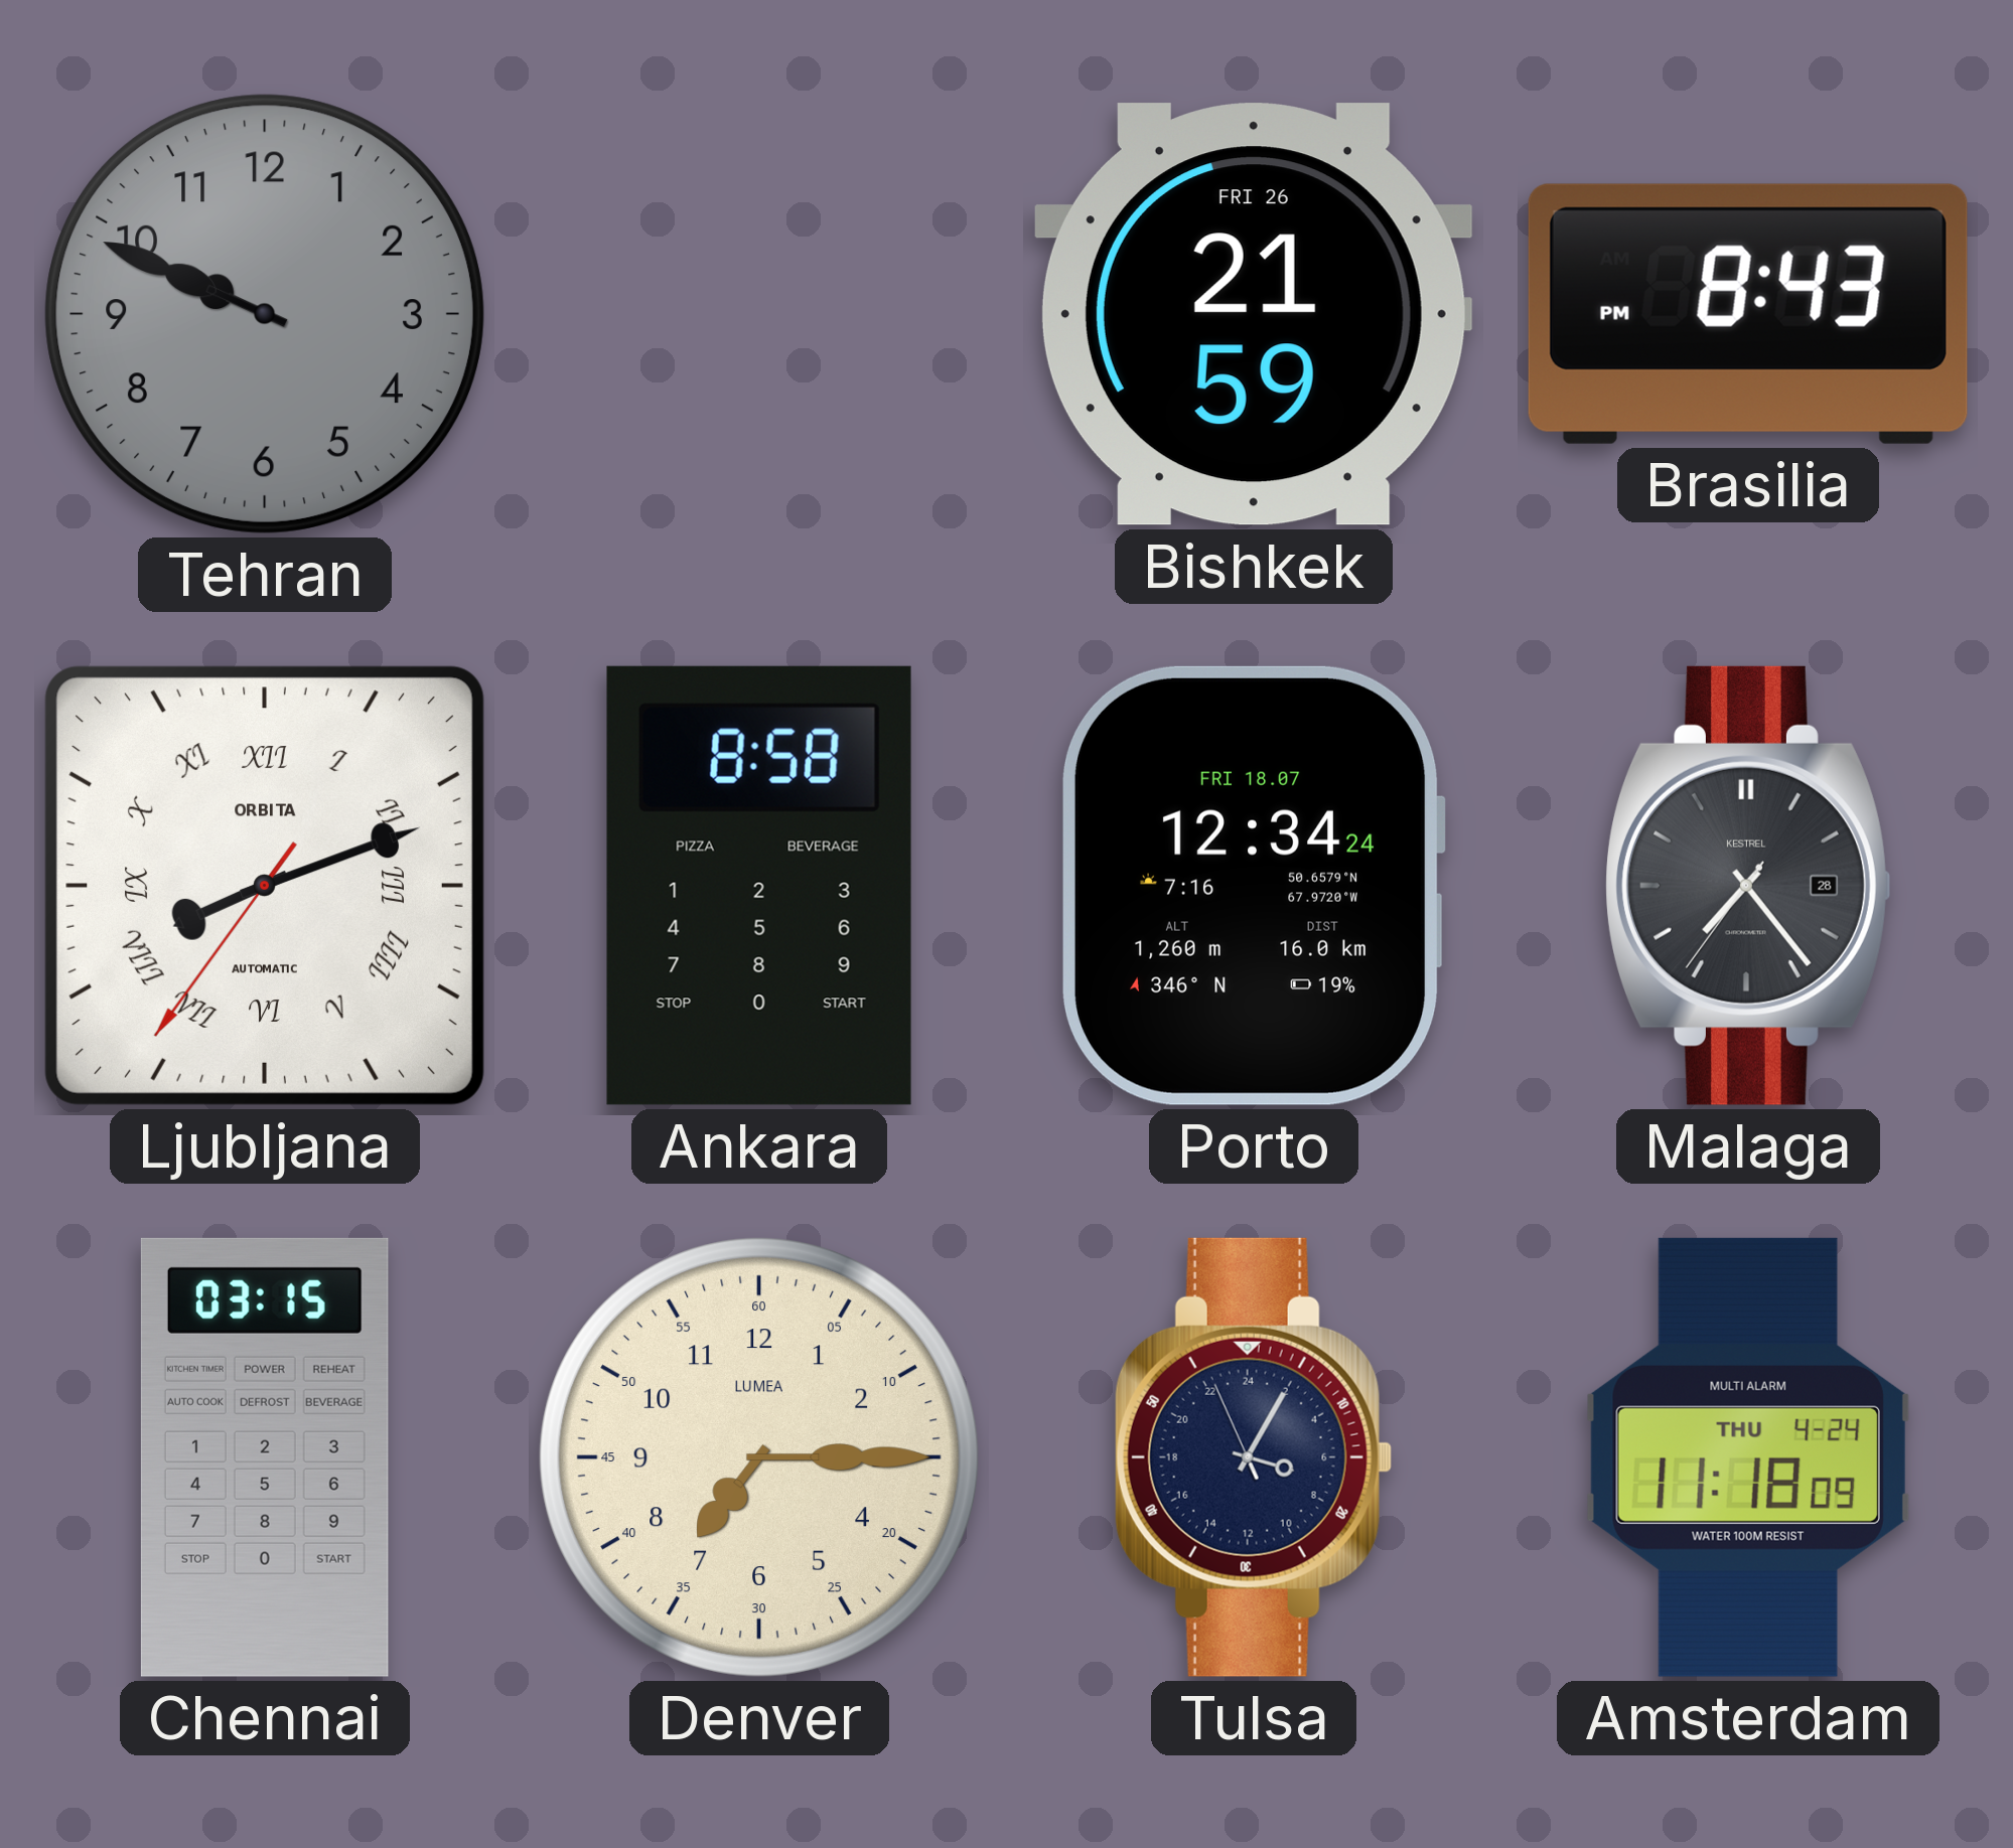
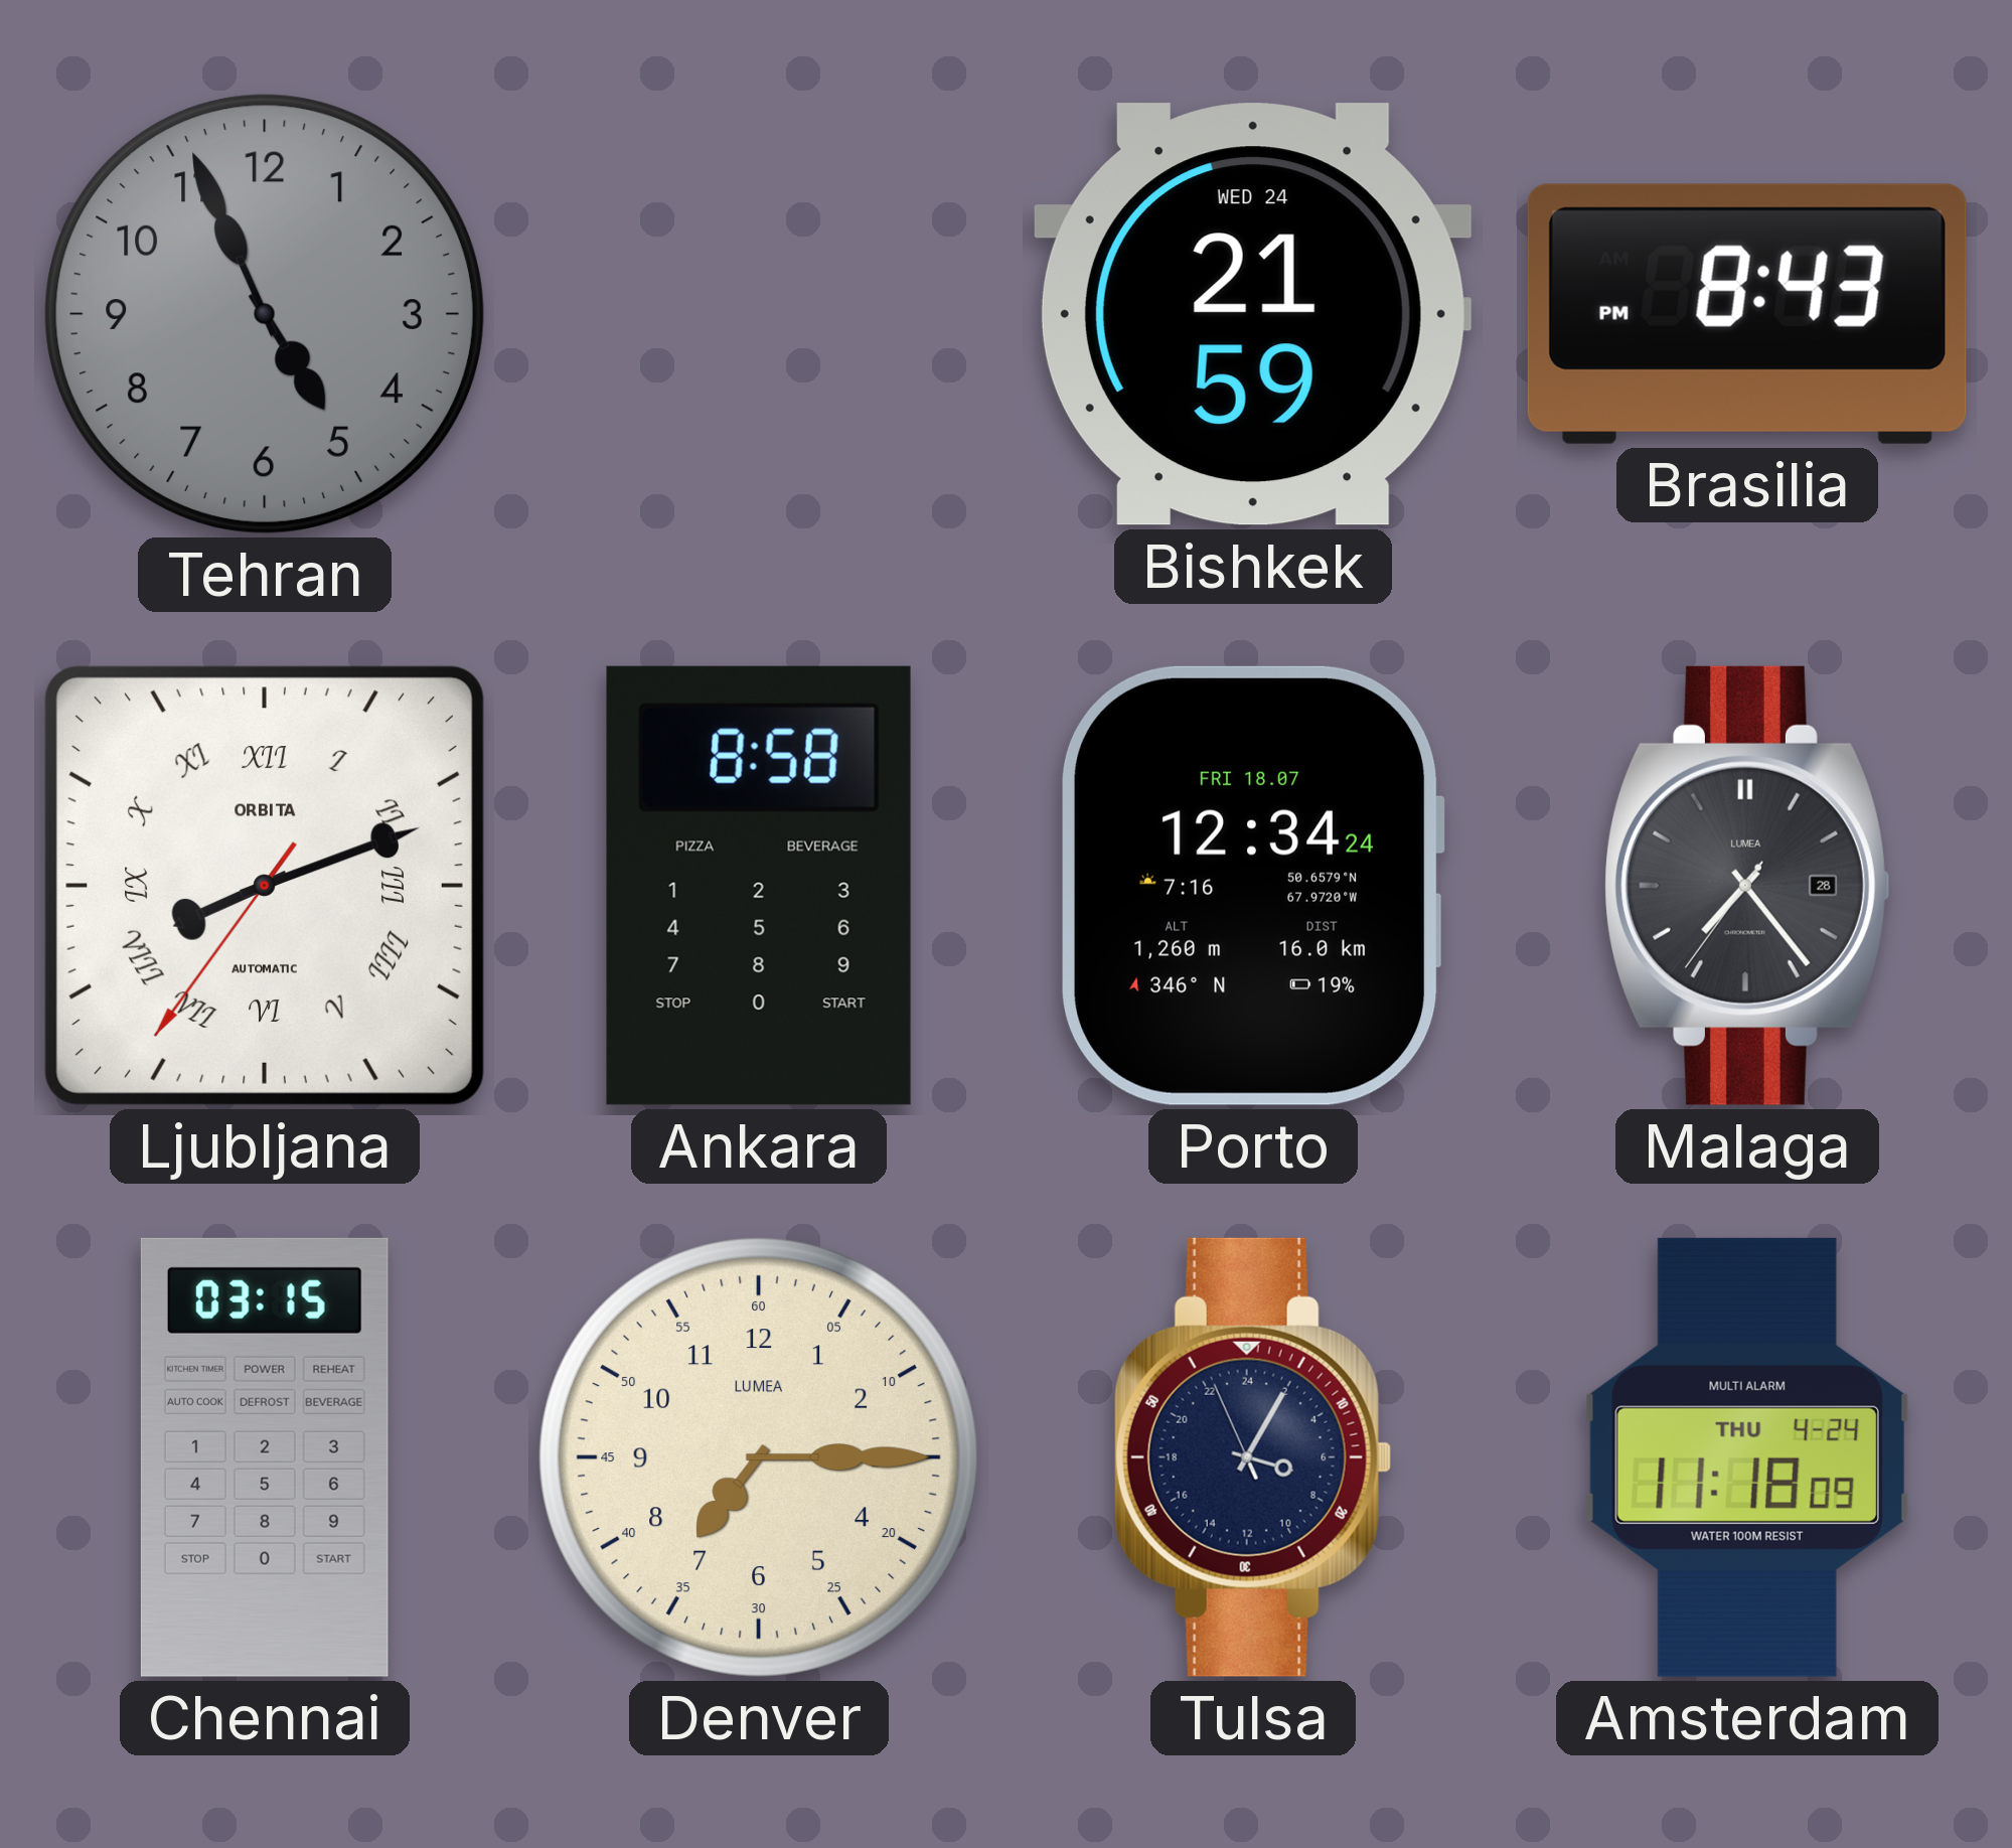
Tehran: 9:49 -> 4:56
Bishkek date: FRI 26 -> WED 24
Malaga brand: KESTREL -> LUMEA
